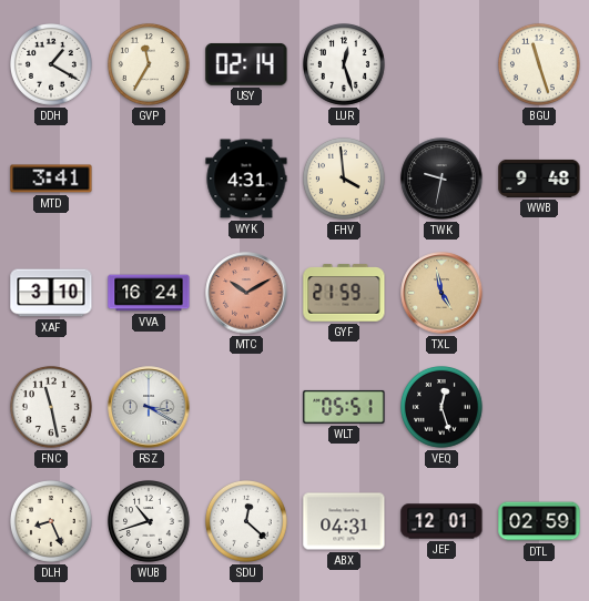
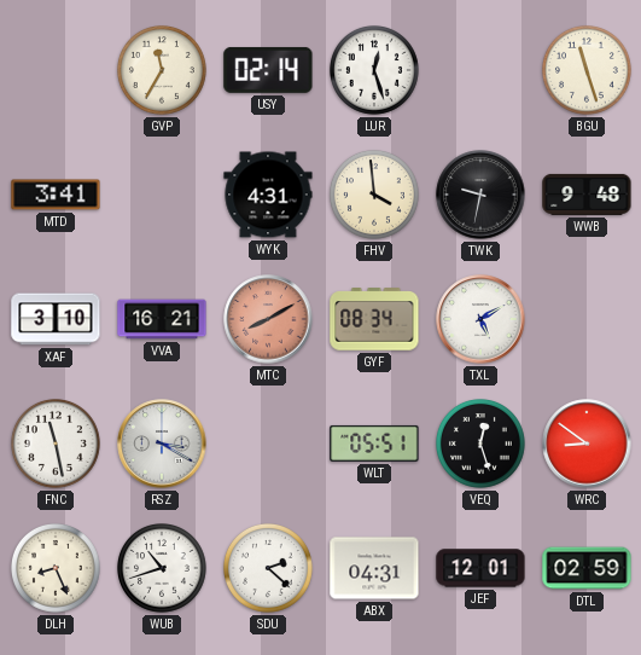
DDH: 1:20 -> none
VVA: 16:24 -> 16:21
MTC: 10:10 -> 8:10
GYF: 21:59 -> 08:34
TXL: 4:58 -> 5:10
TXL dial: champagne -> white
WRC: none -> 8:51
SDU: 12:22 -> 2:22
